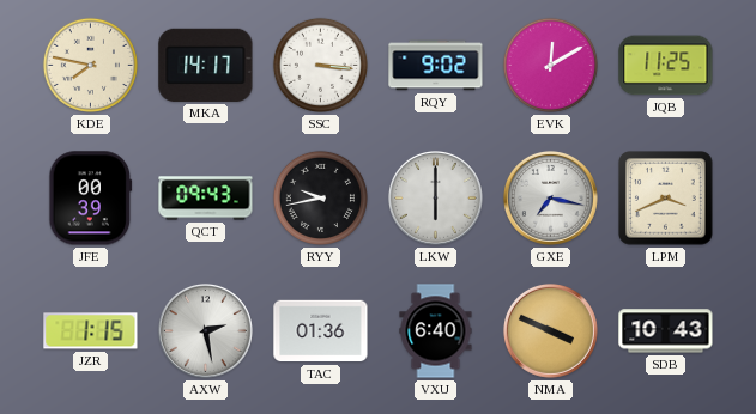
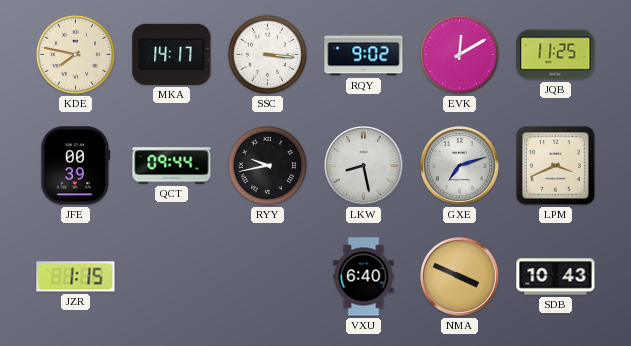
QCT: 09:43 -> 09:44
LKW: 6:00 -> 8:28
GXE: 7:17 -> 7:12
AXW: 2:28 -> none
TAC: 01:36 -> none
